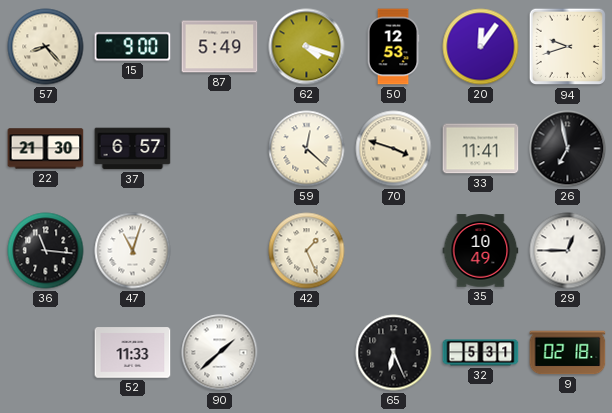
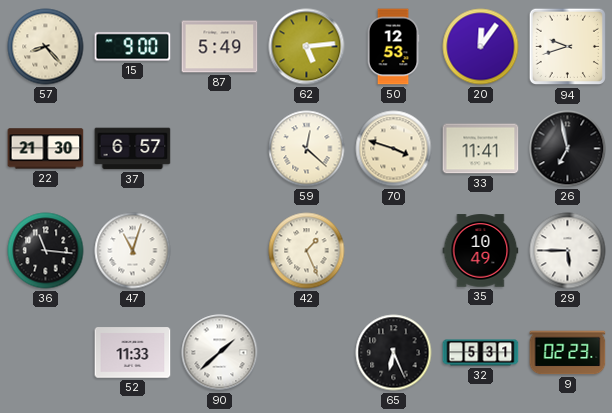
62: 4:18 -> 5:14
29: 12:45 -> 5:45
9: 02:18 -> 02:23
